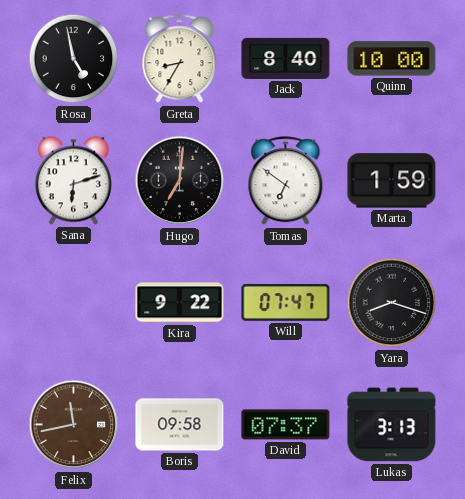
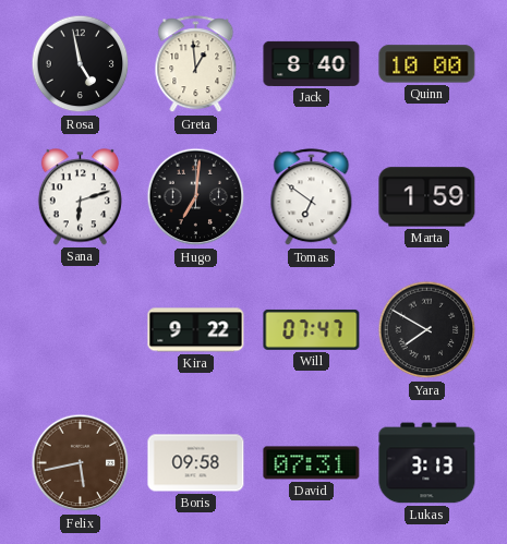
Greta: 8:35 -> 12:59
Yara: 8:18 -> 7:50
Felix: 11:43 -> 5:43
David: 07:37 -> 07:31
